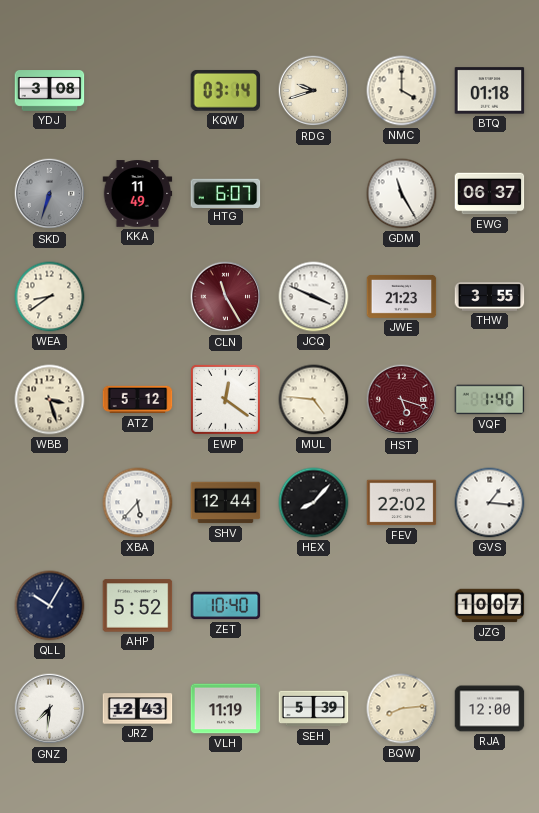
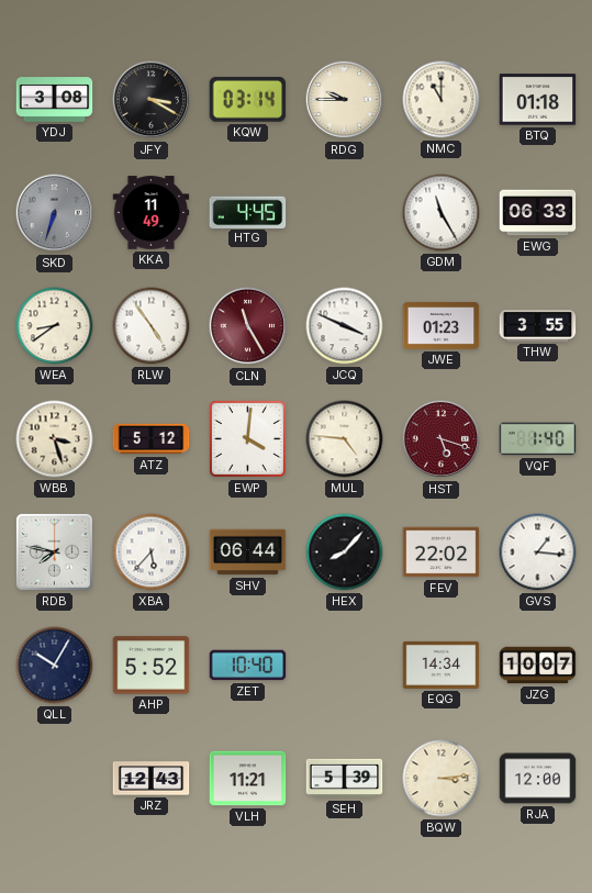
JFY: none -> 3:20
RDG: 9:42 -> 9:45
NMC: 4:00 -> 11:00
HTG: 6:07 -> 4:45
EWG: 06:37 -> 06:33
RLW: none -> 4:54
JWE: 21:23 -> 01:23
EWP: 12:21 -> 4:01
RDB: none -> 7:47
SHV: 12:44 -> 06:44
EQG: none -> 14:34
GNZ: 7:31 -> none
VLH: 11:19 -> 11:21
BQW: 8:14 -> 3:14
